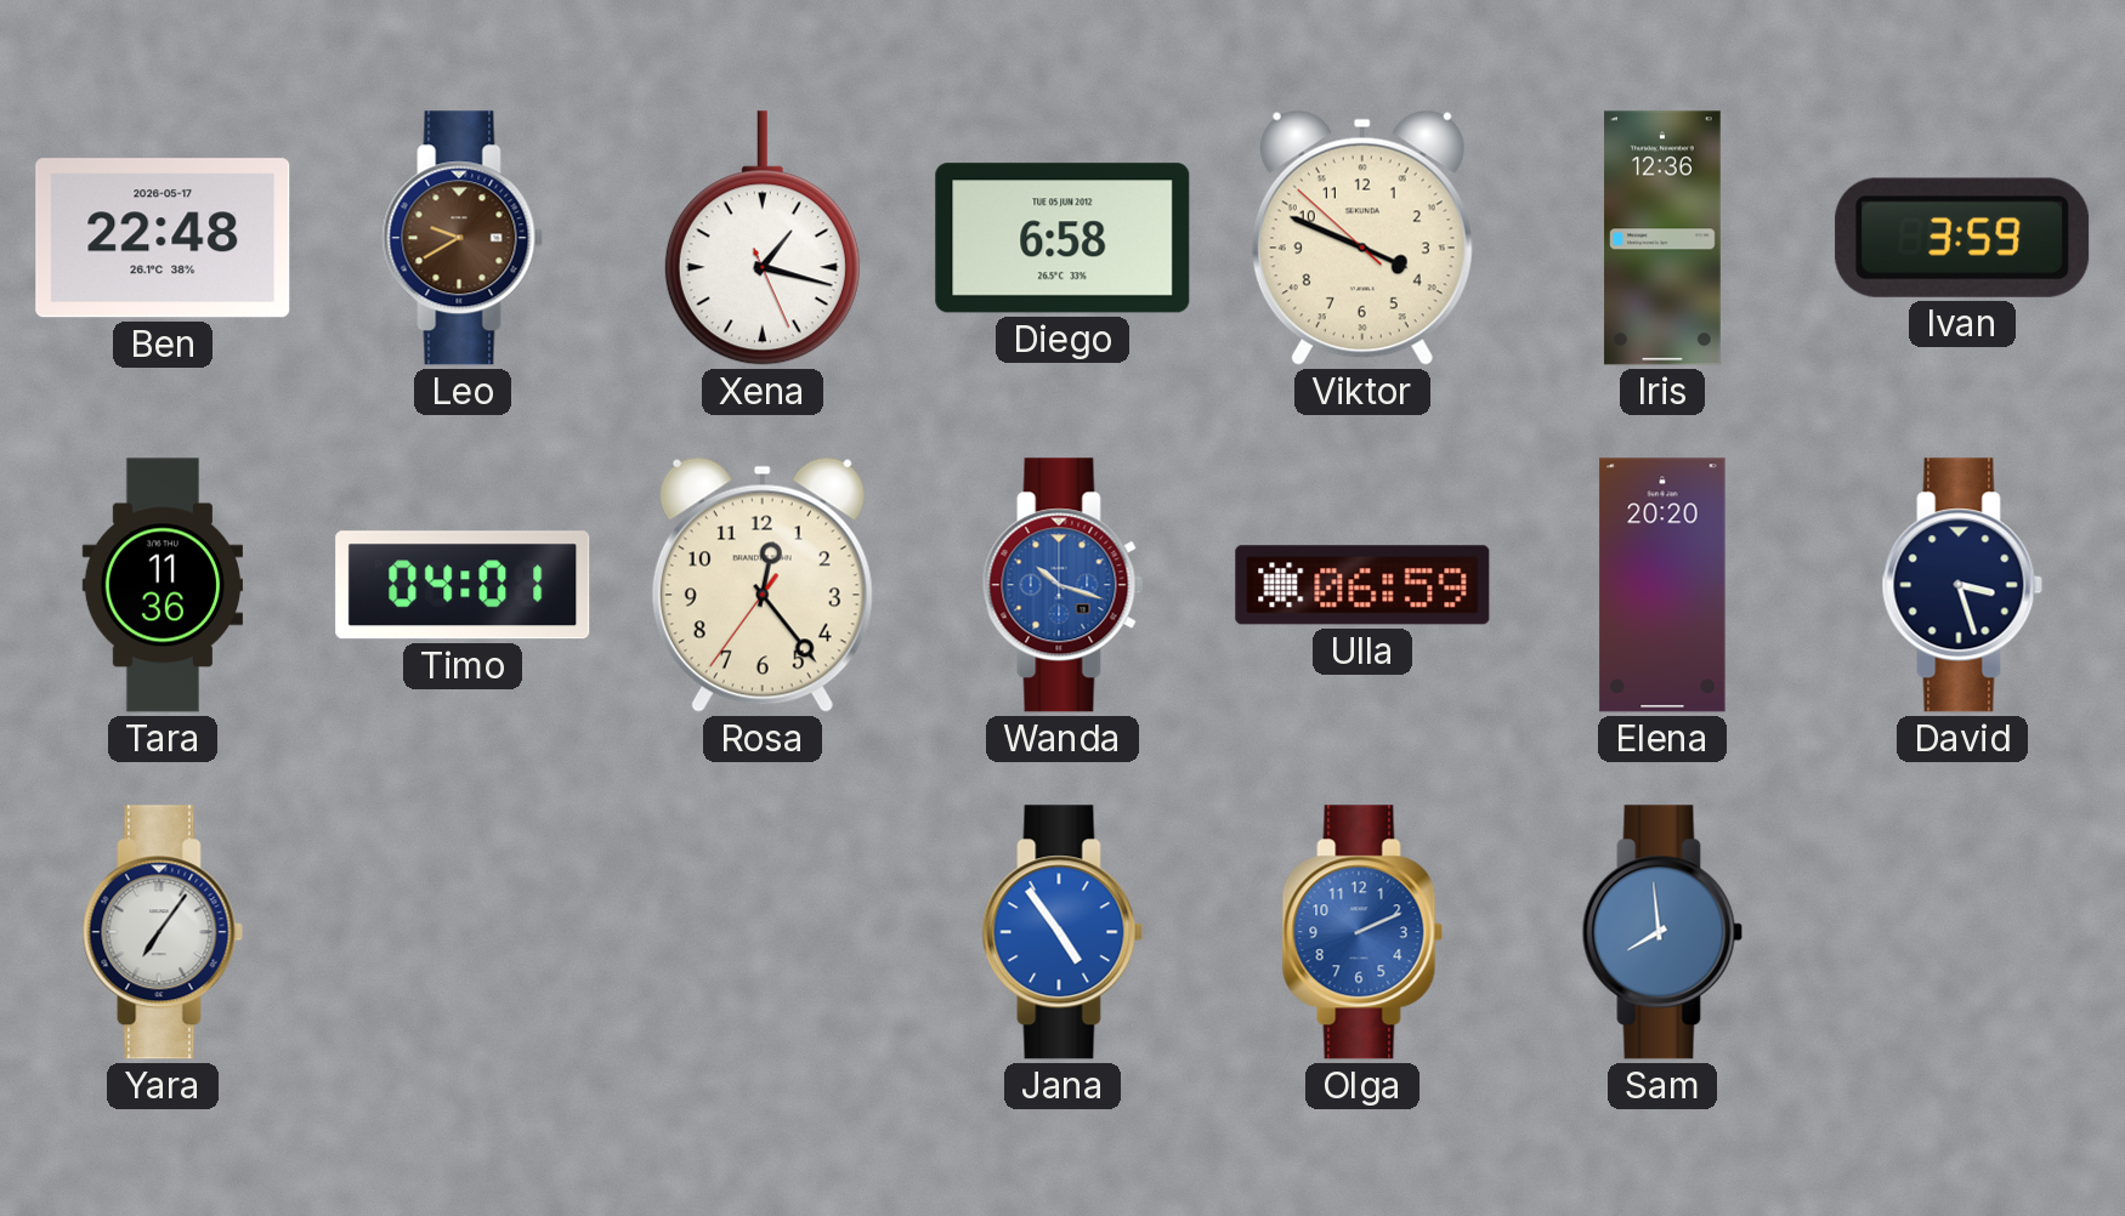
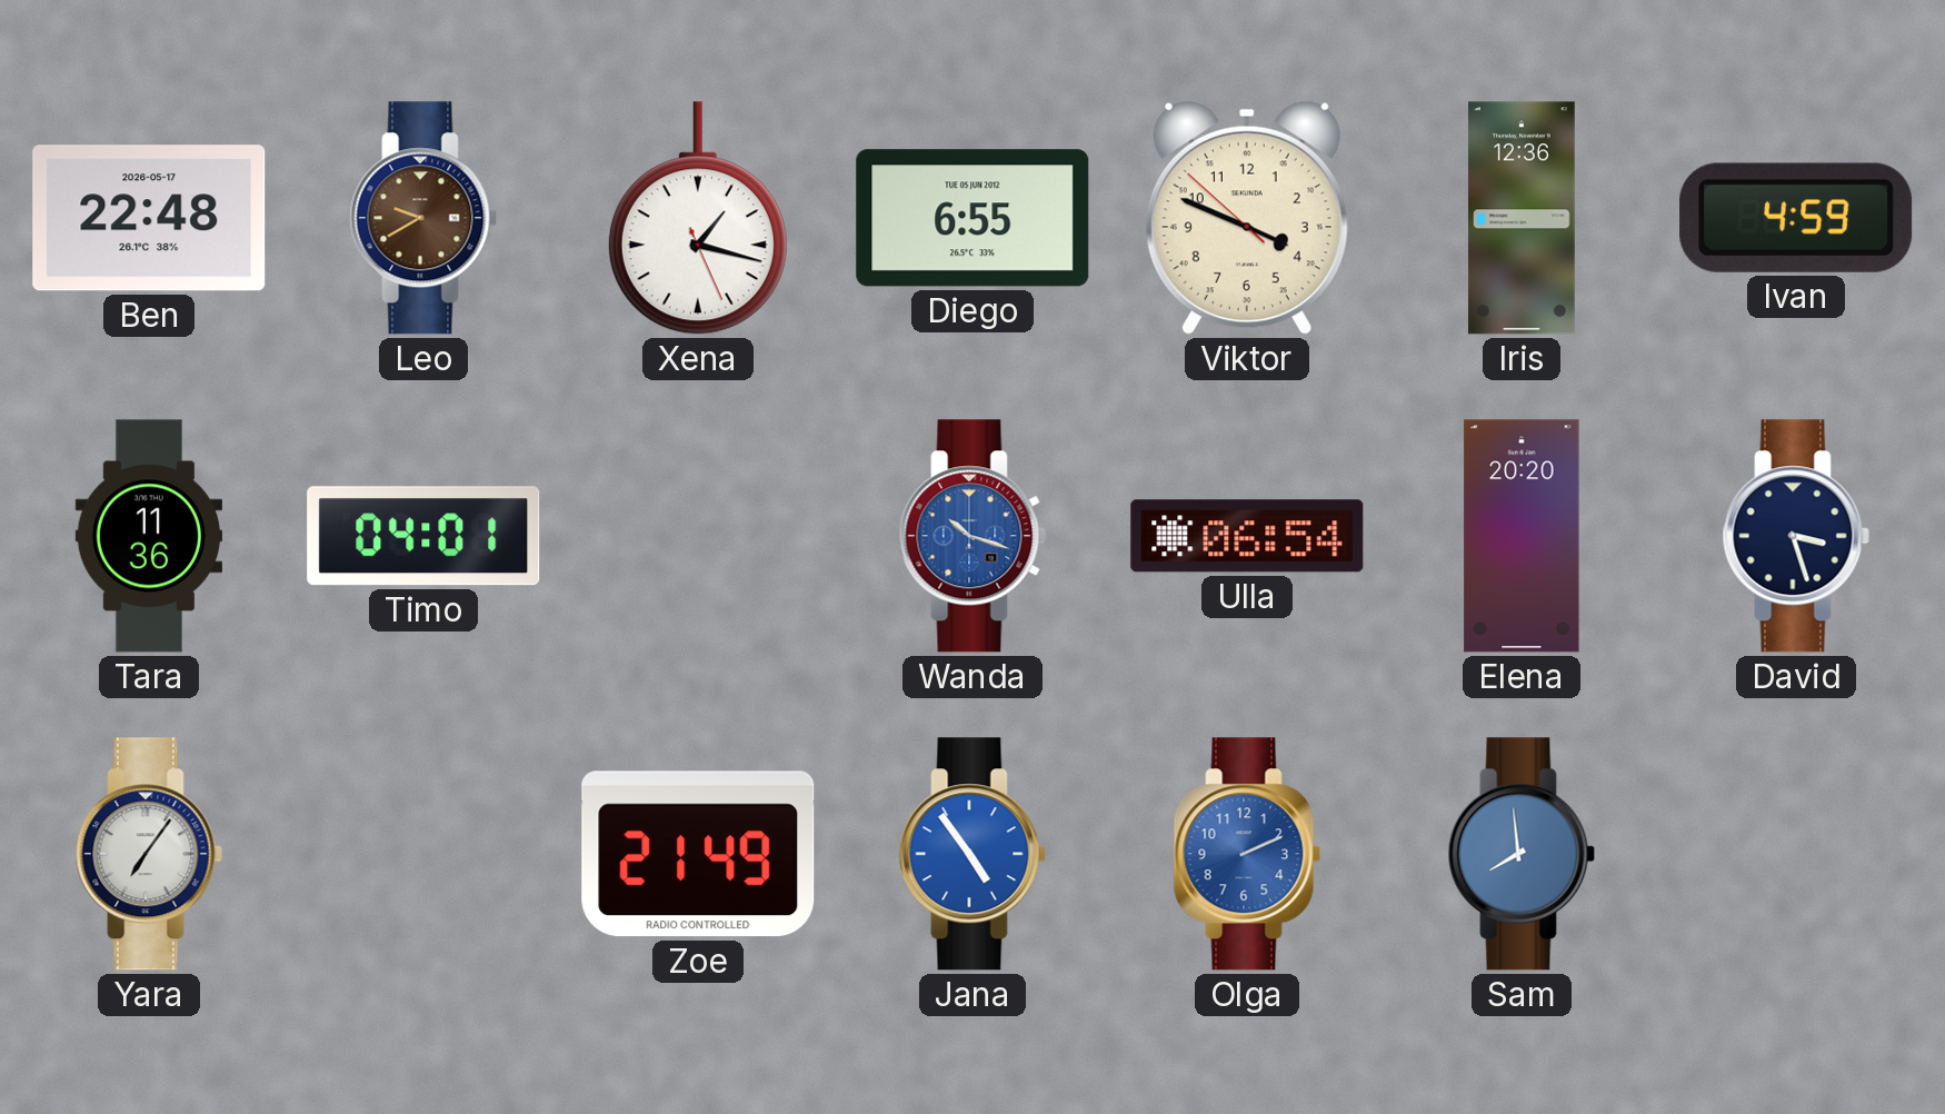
Diego: 6:58 -> 6:55
Ivan: 3:59 -> 4:59
Rosa: 12:23 -> none
Ulla: 06:59 -> 06:54
Zoe: none -> 21:49
